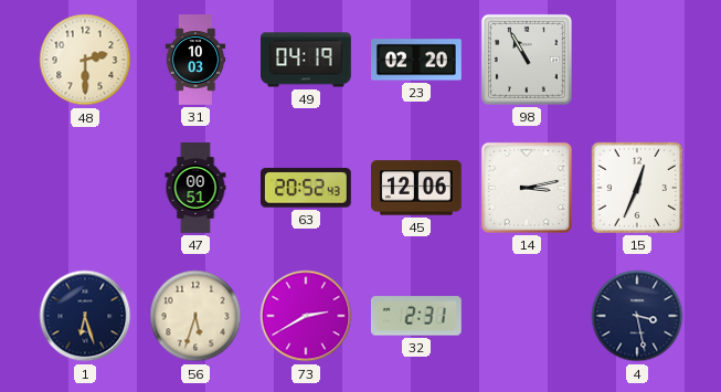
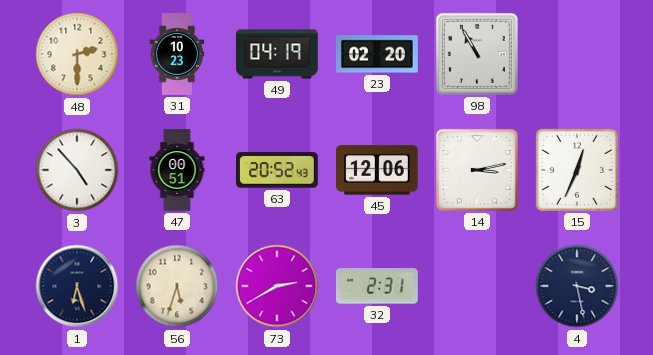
31: 10:03 -> 10:23
3: none -> 4:53
